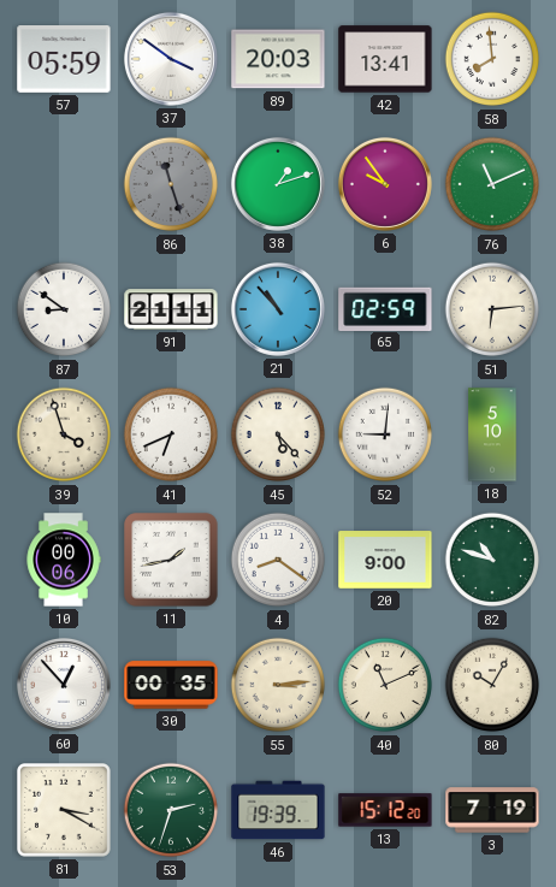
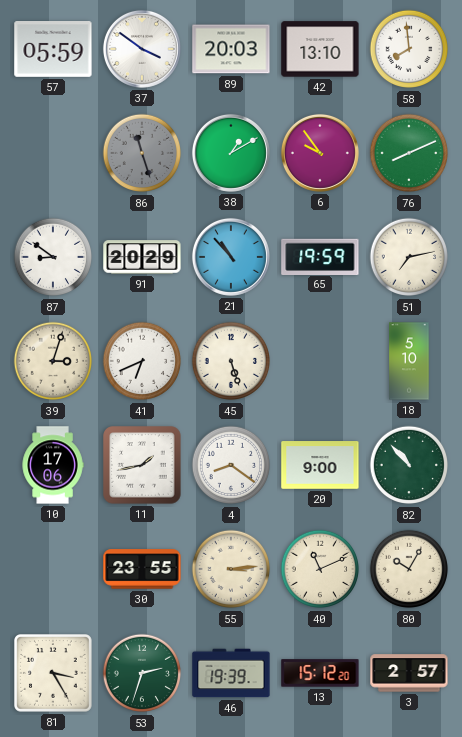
42: 13:41 -> 13:10
38: 1:12 -> 1:10
76: 11:11 -> 8:11
91: 21:11 -> 20:29
65: 02:59 -> 19:59
51: 6:14 -> 7:13
39: 3:57 -> 3:03
45: 5:23 -> 5:27
52: 9:01 -> none
10: 00:06 -> 17:06
82: 10:48 -> 10:53
60: 12:53 -> none
30: 00:35 -> 23:55
81: 3:20 -> 3:25
3: 7:19 -> 2:57
